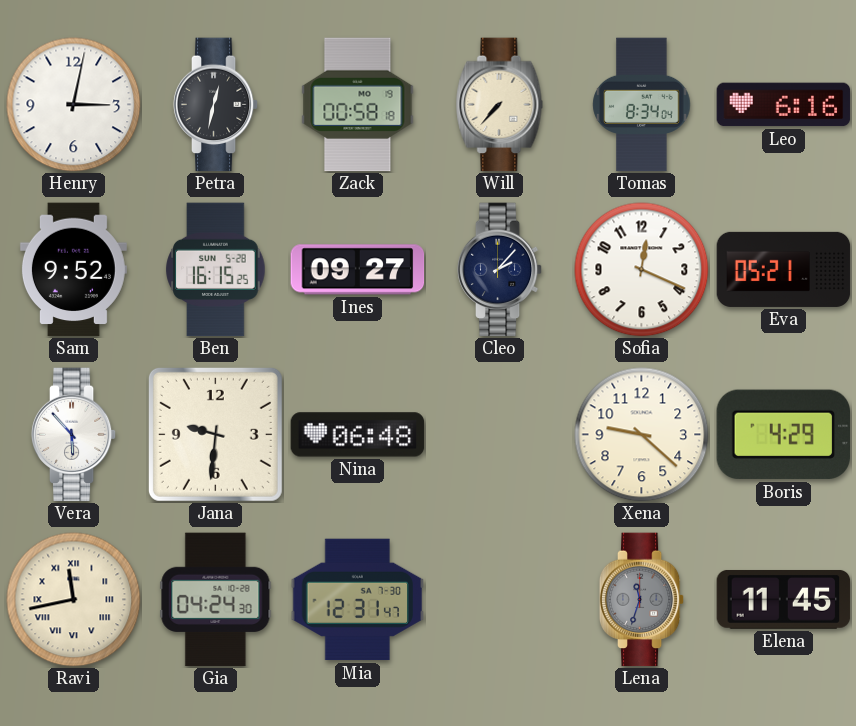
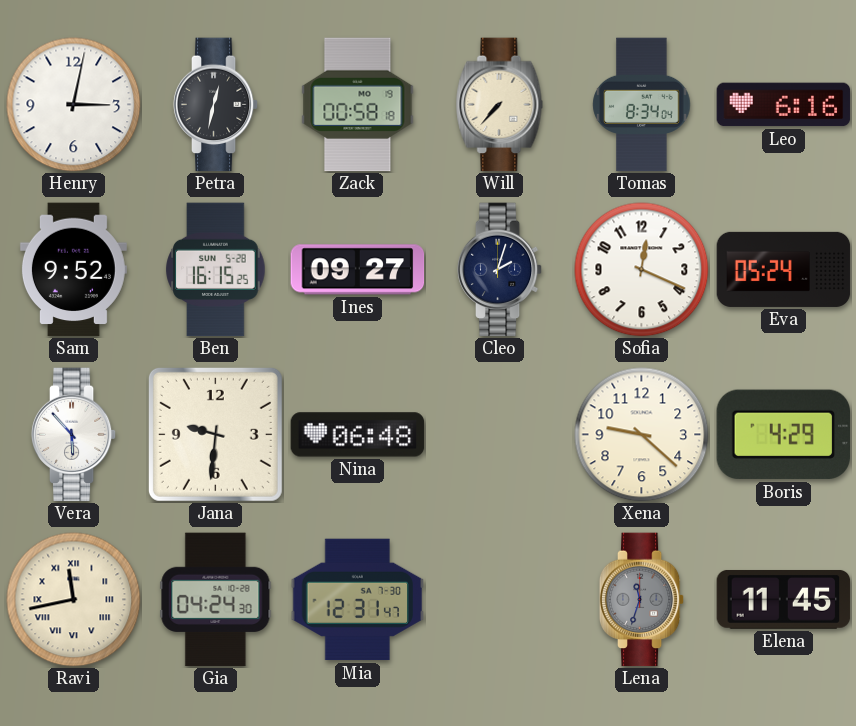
Cleo: 2:07 -> 2:03
Eva: 05:21 -> 05:24
